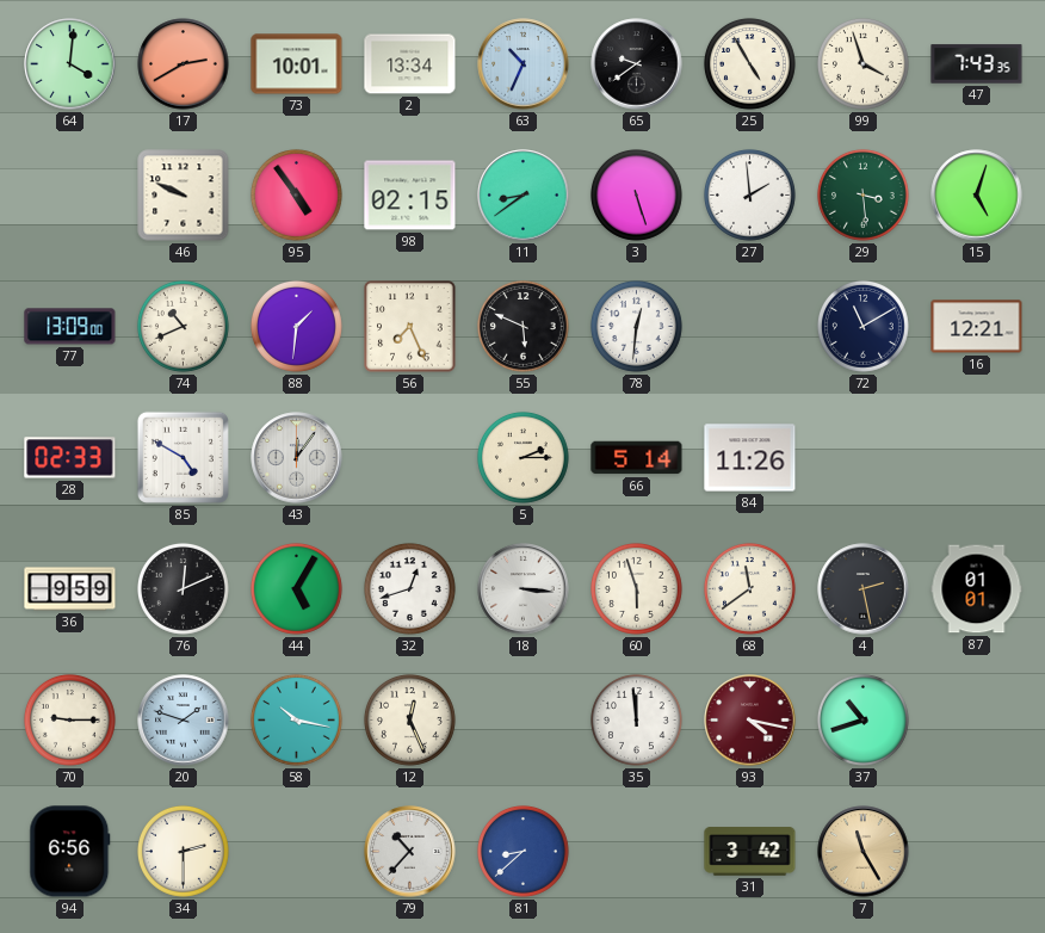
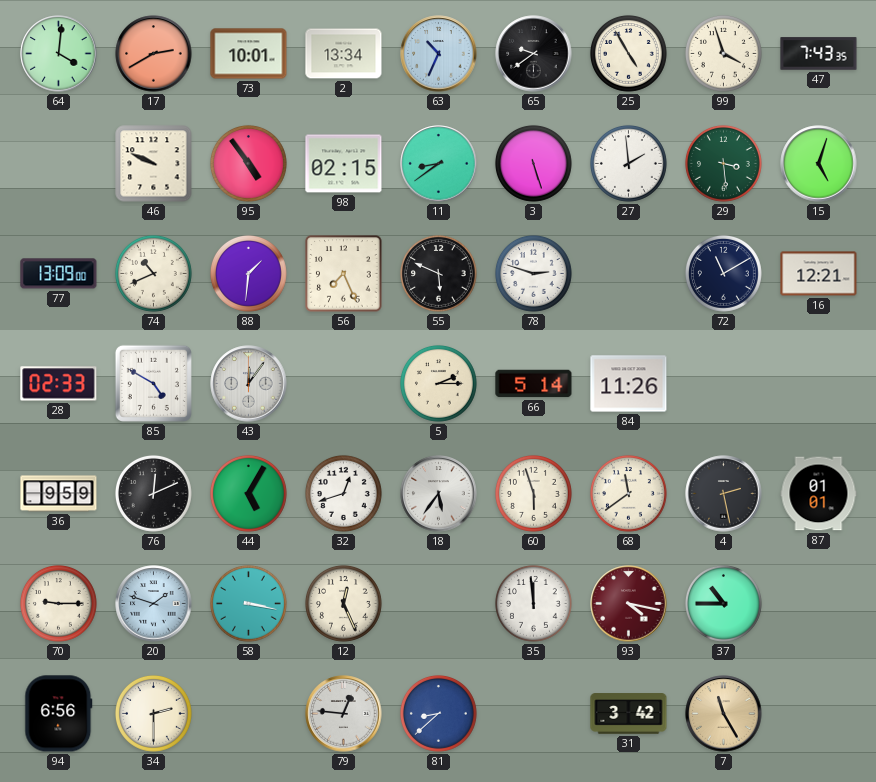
78: 12:31 -> 2:48
18: 3:16 -> 5:36
58: 10:17 -> 3:17
37: 10:42 -> 10:45
79: 10:37 -> 12:46
